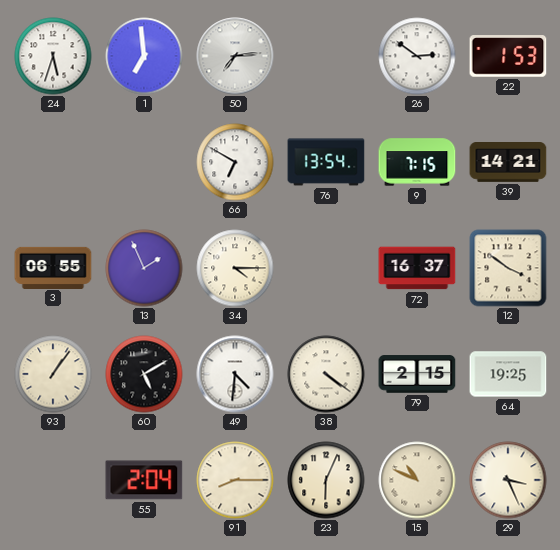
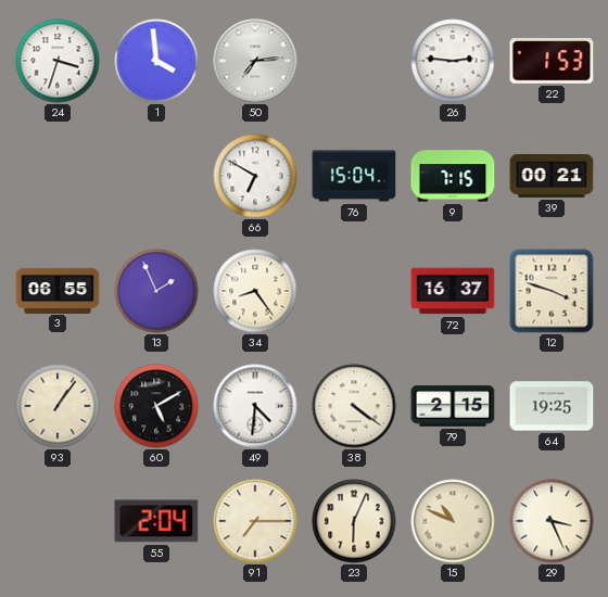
24: 5:33 -> 3:33
1: 6:59 -> 3:59
26: 2:51 -> 2:46
76: 13:54 -> 15:04
39: 14:21 -> 00:21
34: 4:15 -> 8:24
12: 3:51 -> 3:48
91: 8:15 -> 7:15
